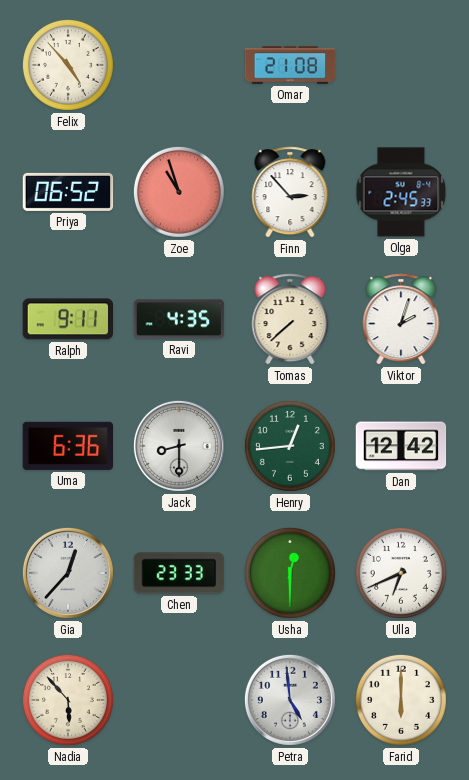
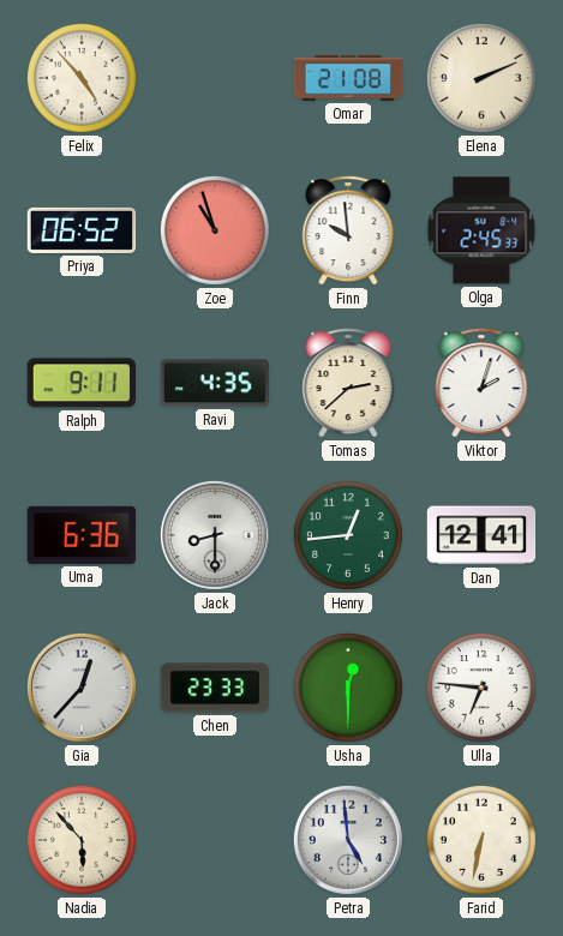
Elena: none -> 2:11
Finn: 2:53 -> 9:59
Tomas: 7:38 -> 2:38
Dan: 12:42 -> 12:41
Ulla: 6:41 -> 6:46
Farid: 6:00 -> 6:32
